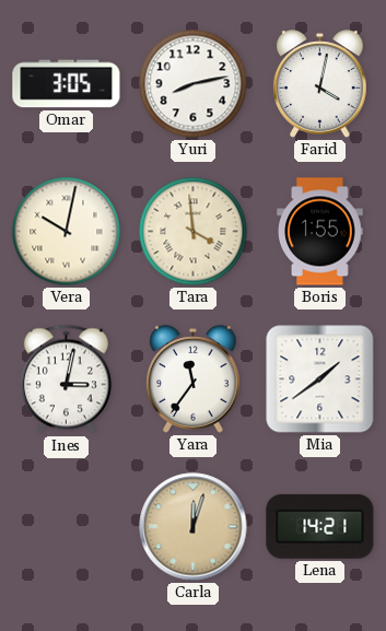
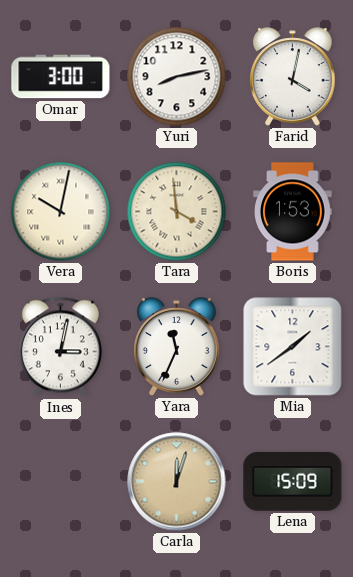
Omar: 3:05 -> 3:00
Boris: 1:55 -> 1:53
Yara: 11:36 -> 11:34
Lena: 14:21 -> 15:09
